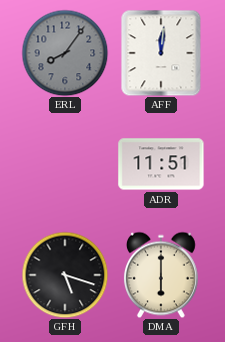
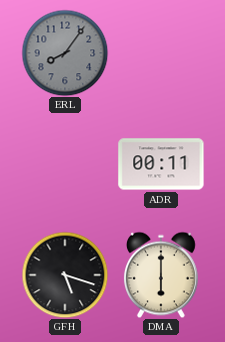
AFF: 12:01 -> none
ADR: 11:51 -> 00:11
